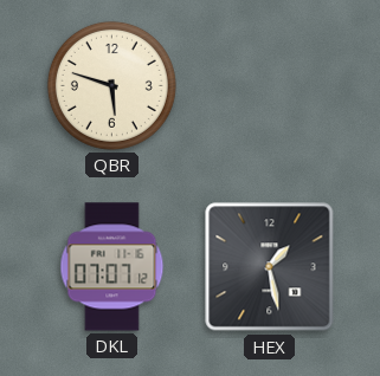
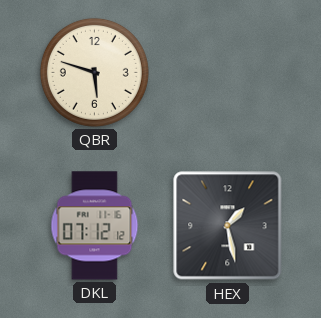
DKL: 07:07 -> 07:12
